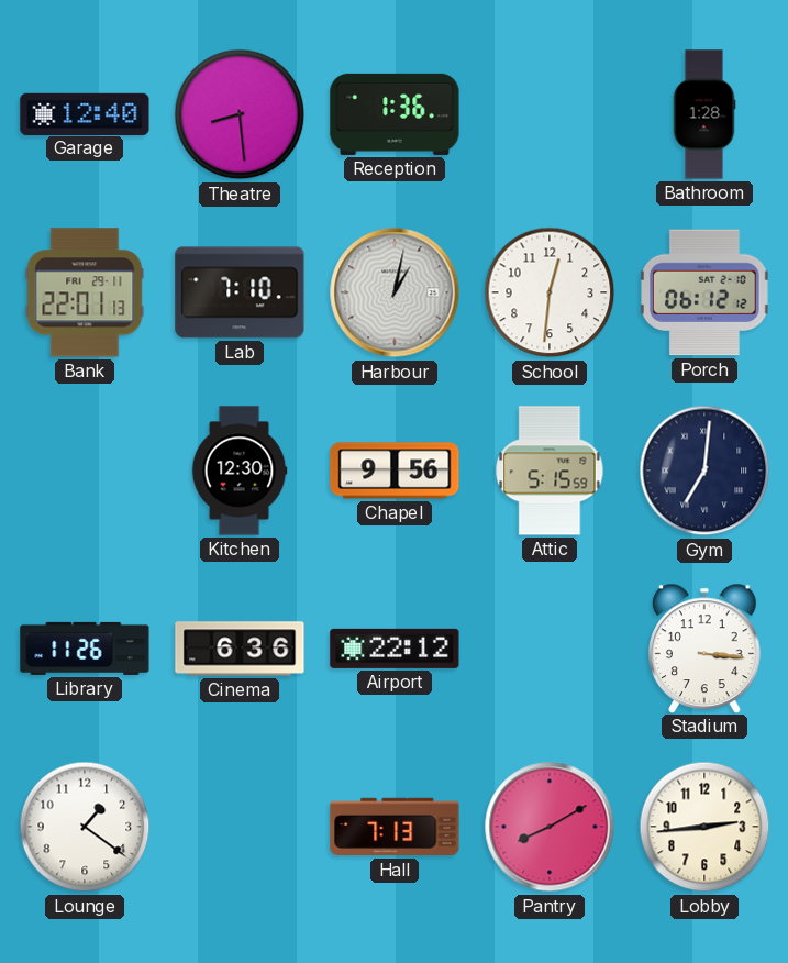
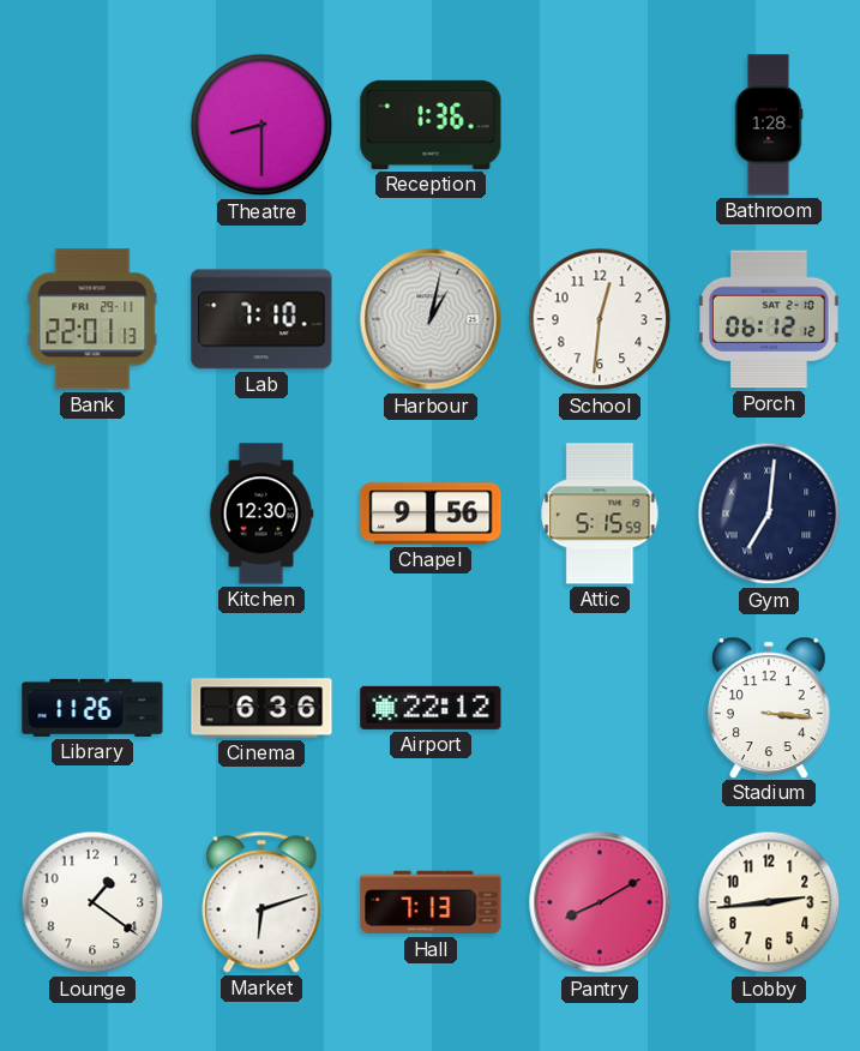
Garage: 12:40 -> none
Theatre: 8:29 -> 8:30
Market: none -> 6:12
